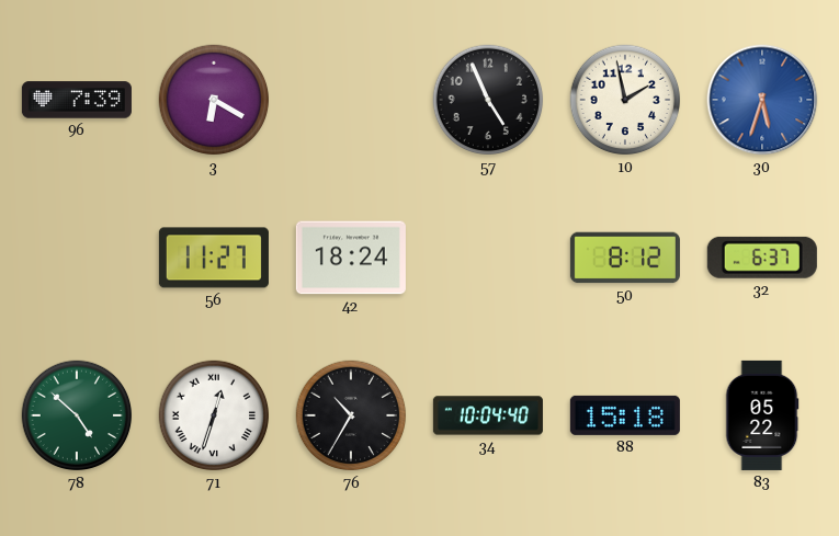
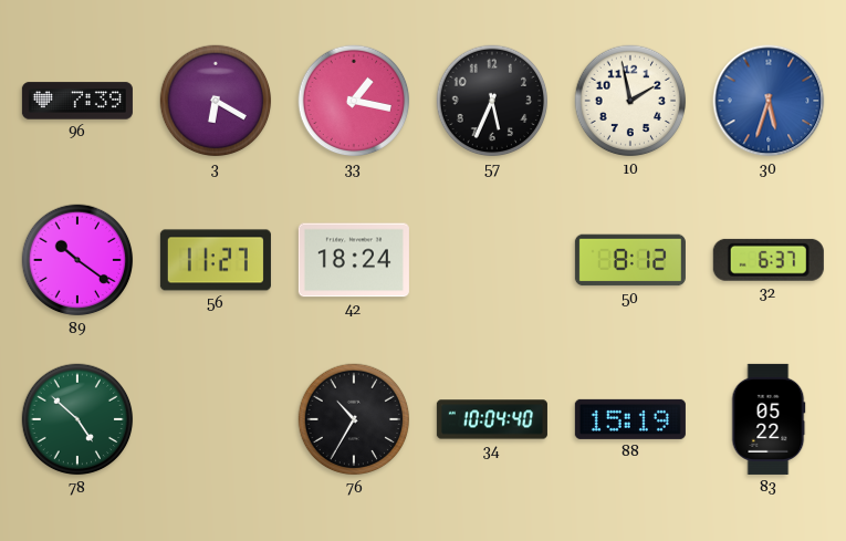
33: none -> 1:17
57: 4:56 -> 5:34
89: none -> 10:21
71: 12:33 -> none
88: 15:18 -> 15:19
